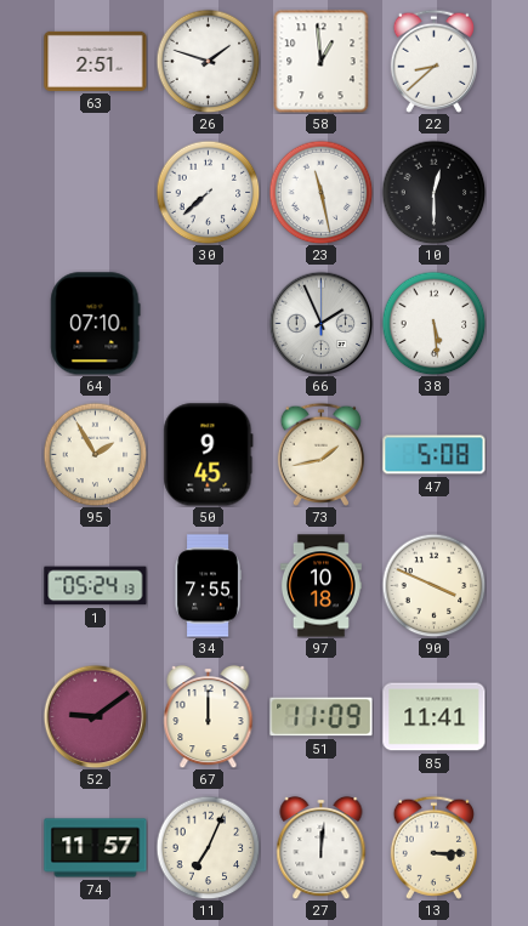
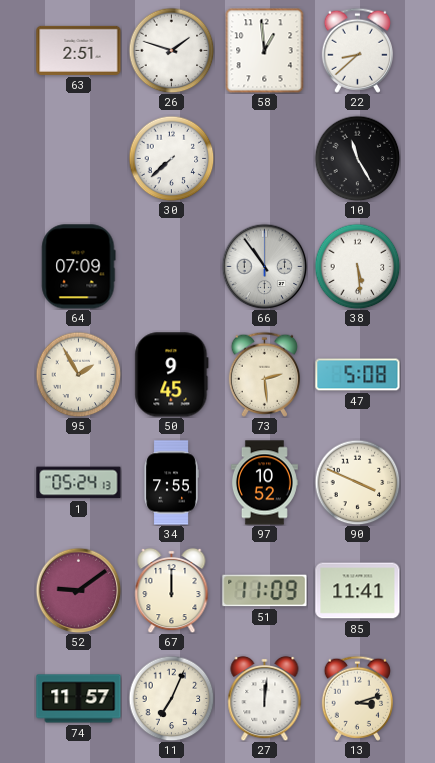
23: 11:28 -> none
10: 12:30 -> 11:25
64: 07:10 -> 07:09
66: 1:56 -> 10:54
73: 1:43 -> 2:29
97: 10:18 -> 10:52
13: 3:15 -> 3:12
